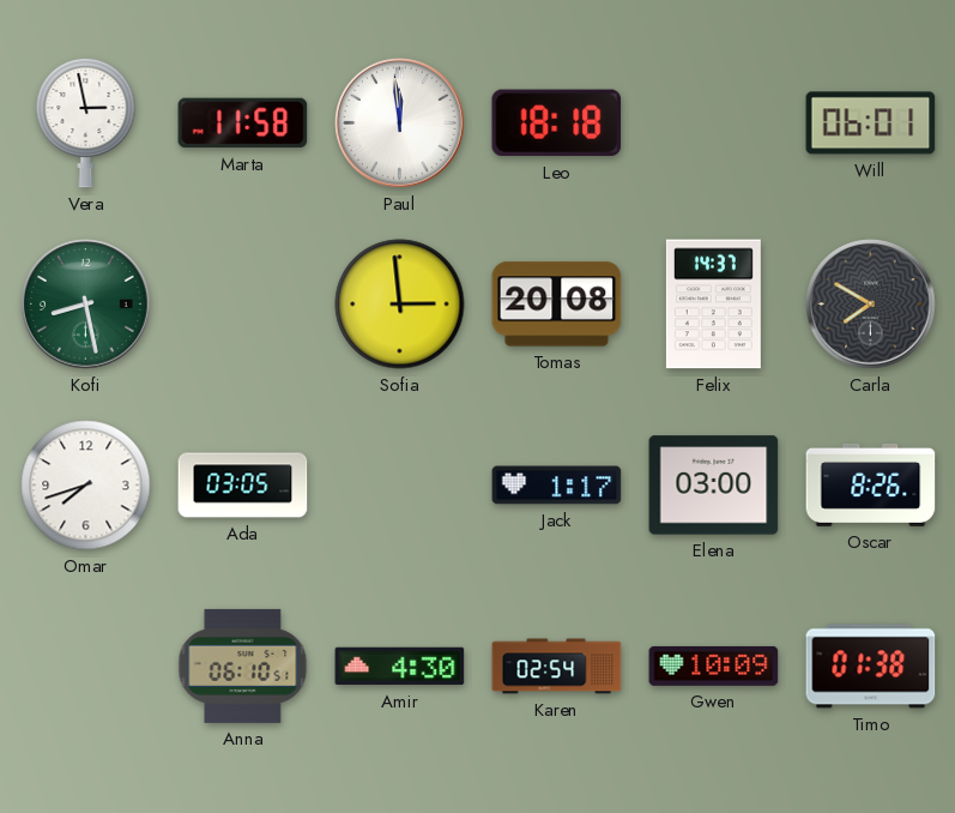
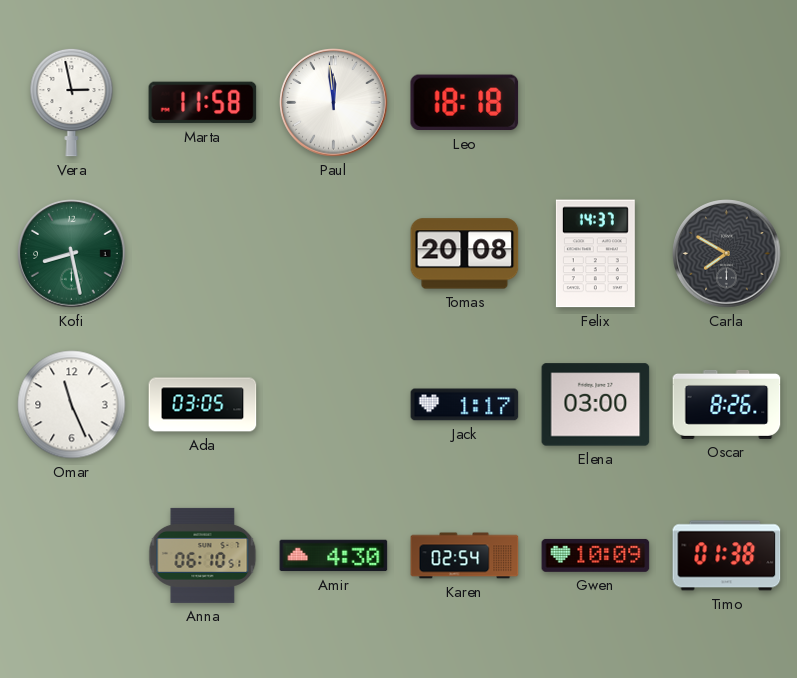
Will: 06:01 -> none
Sofia: 2:59 -> none
Omar: 7:42 -> 11:26
